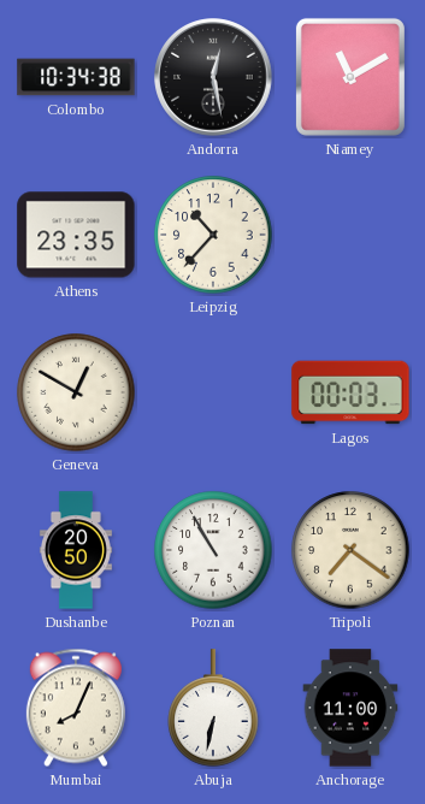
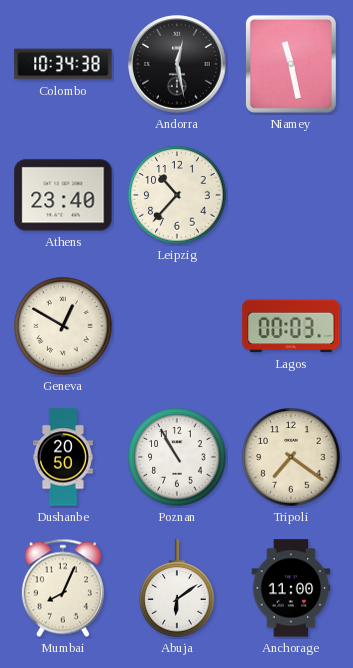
Niamey: 11:10 -> 11:28
Athens: 23:35 -> 23:40
Abuja: 6:32 -> 6:09
